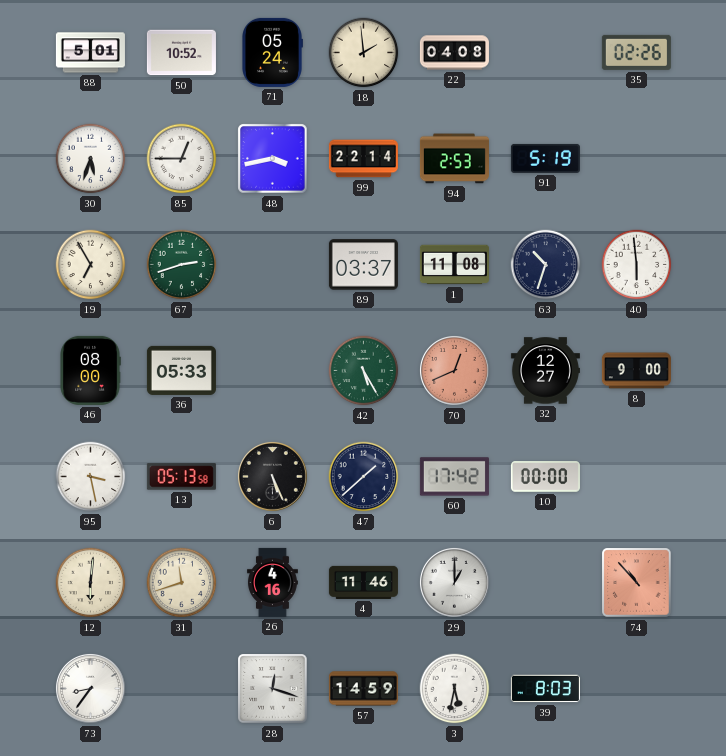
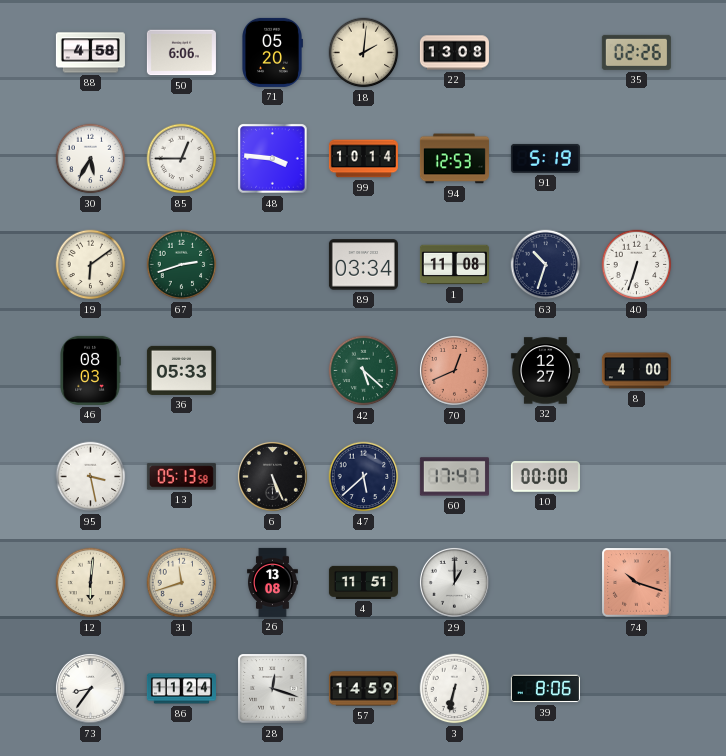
88: 5:01 -> 4:58
50: 10:52 -> 6:06
71: 05:24 -> 05:20
18: 1:59 -> 2:01
22: 04:08 -> 13:08
30: 5:33 -> 5:35
48: 3:43 -> 3:46
99: 22:14 -> 10:14
94: 2:53 -> 12:53
19: 6:55 -> 6:09
89: 03:37 -> 03:34
40: 5:59 -> 6:33
46: 08:00 -> 08:03
42: 5:25 -> 5:22
8: 9:00 -> 4:00
47: 1:38 -> 5:38
60: 17:42 -> 17:47
26: 4:16 -> 13:08
4: 11:46 -> 11:51
74: 10:53 -> 10:18
86: none -> 11:24
3: 5:32 -> 6:32
39: 8:03 -> 8:06
